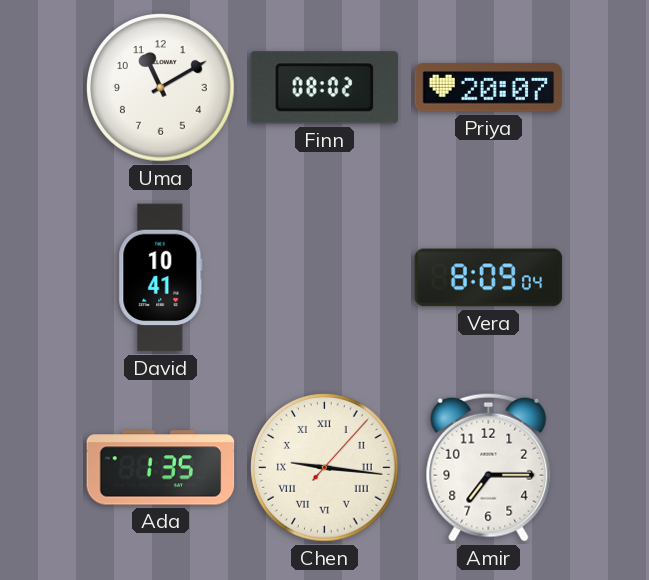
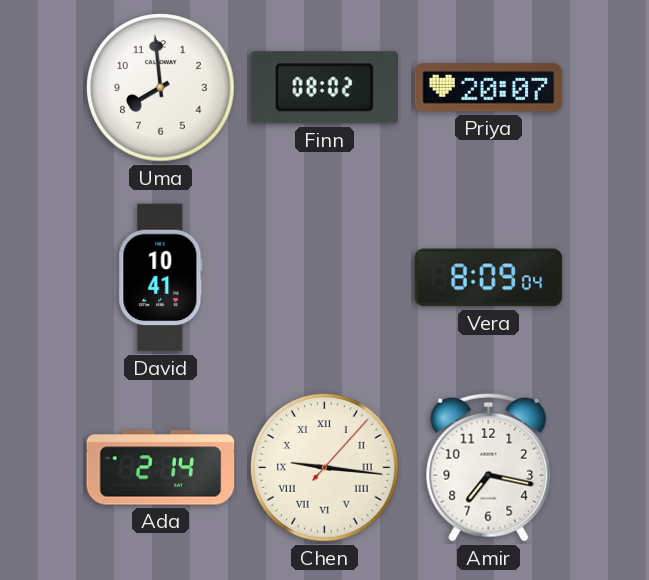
Uma: 11:10 -> 7:59
Ada: 1:35 -> 2:14
Amir: 7:15 -> 7:17
